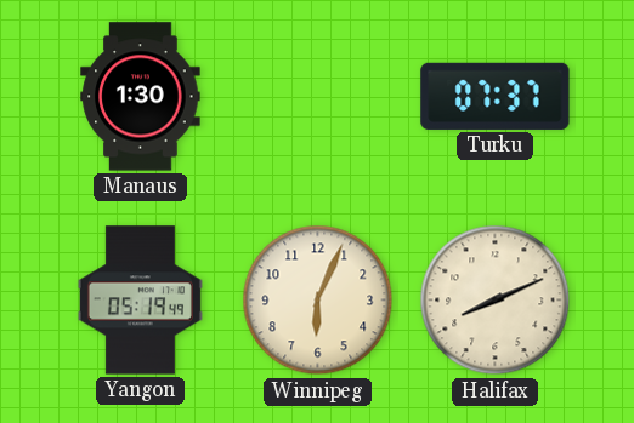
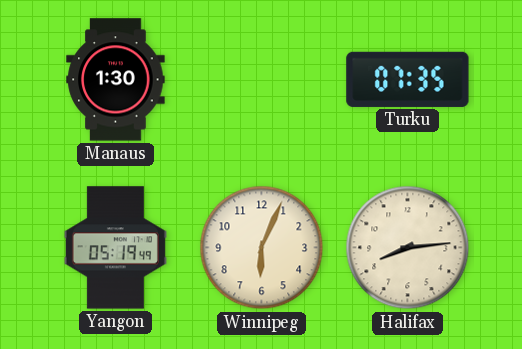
Turku: 07:37 -> 07:35
Halifax: 8:11 -> 8:14
